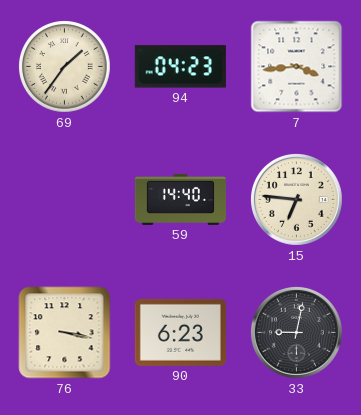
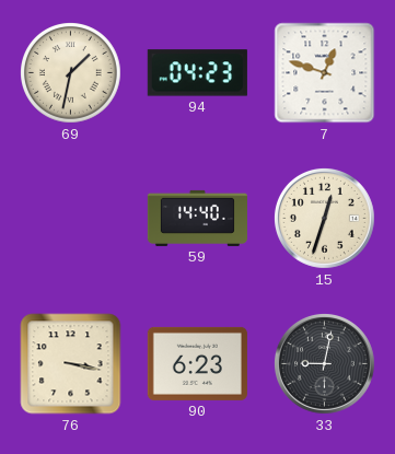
69: 1:36 -> 1:32
7: 3:44 -> 12:48
15: 6:46 -> 12:33
